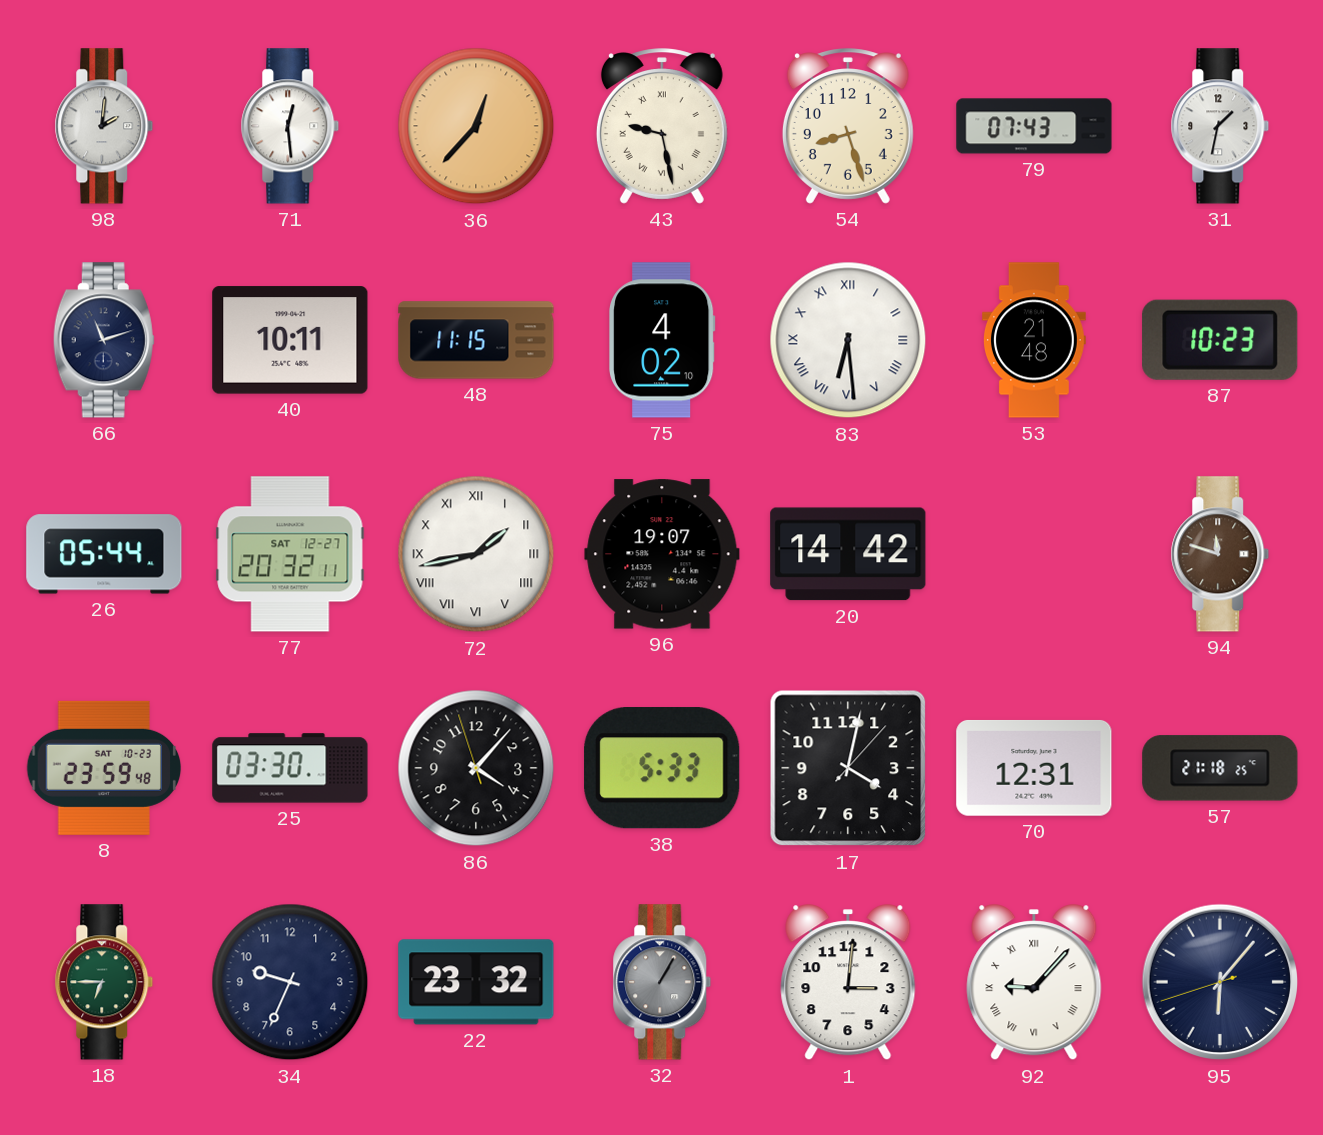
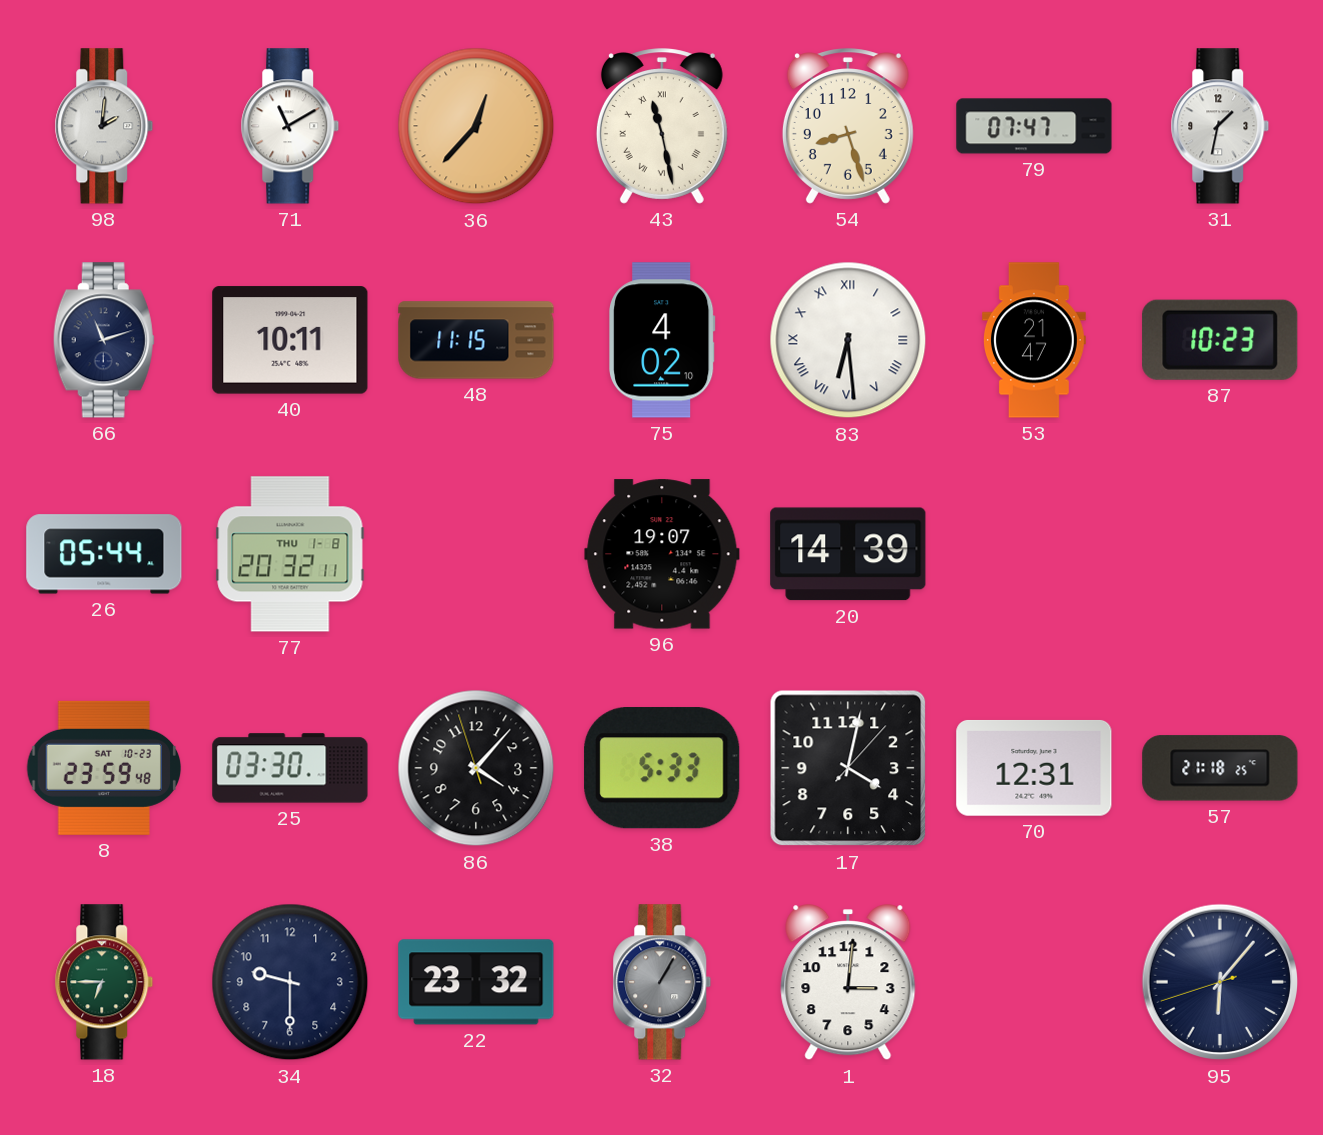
71: 12:29 -> 11:10
43: 9:28 -> 11:28
79: 07:43 -> 07:47
53: 21:48 -> 21:47
77 date: SAT 12-27 -> THU 1-8
72: 1:43 -> none
20: 14:42 -> 14:39
94: 11:48 -> none
34: 9:34 -> 9:30
92: 9:07 -> none
